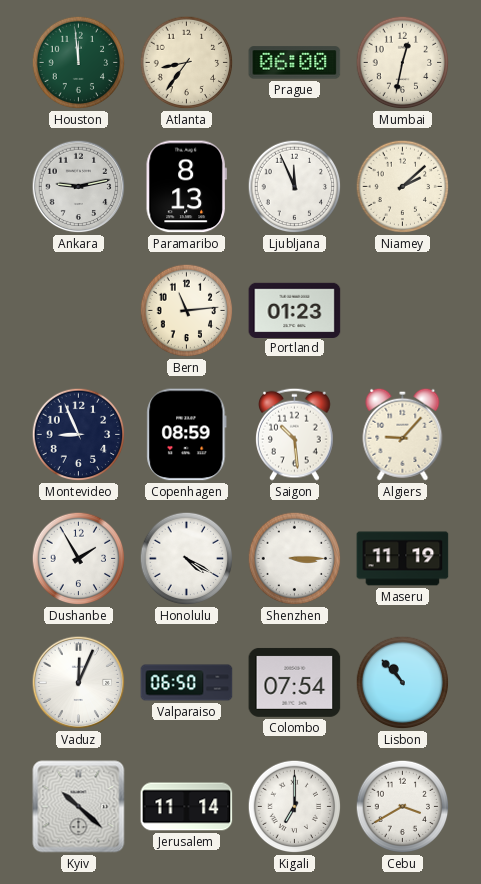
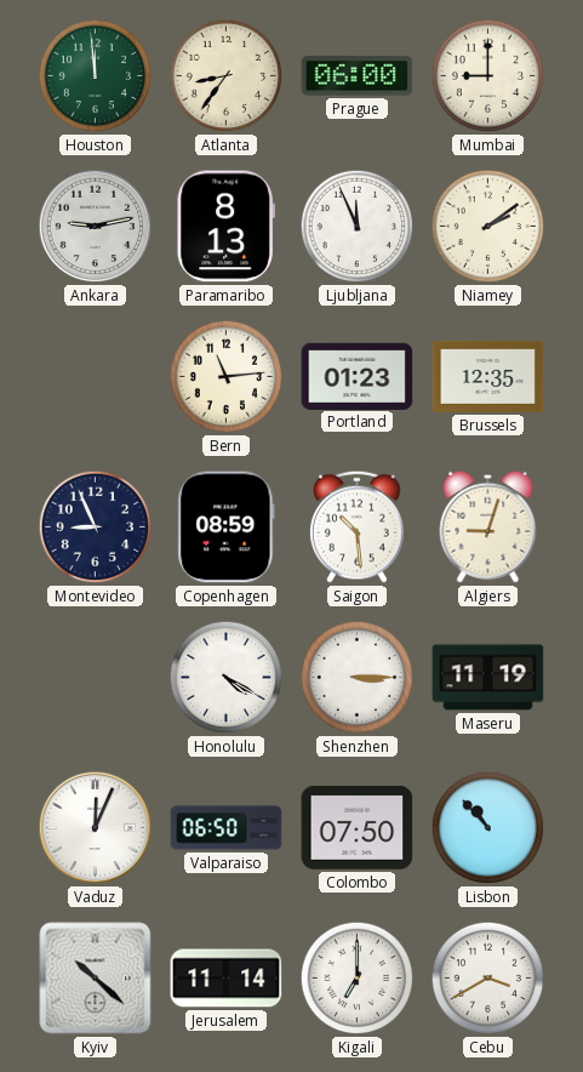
Mumbai: 12:32 -> 9:00
Niamey: 2:08 -> 2:09
Brussels: none -> 12:35
Algiers: 9:07 -> 9:03
Dushanbe: 1:55 -> none
Colombo: 07:54 -> 07:50
